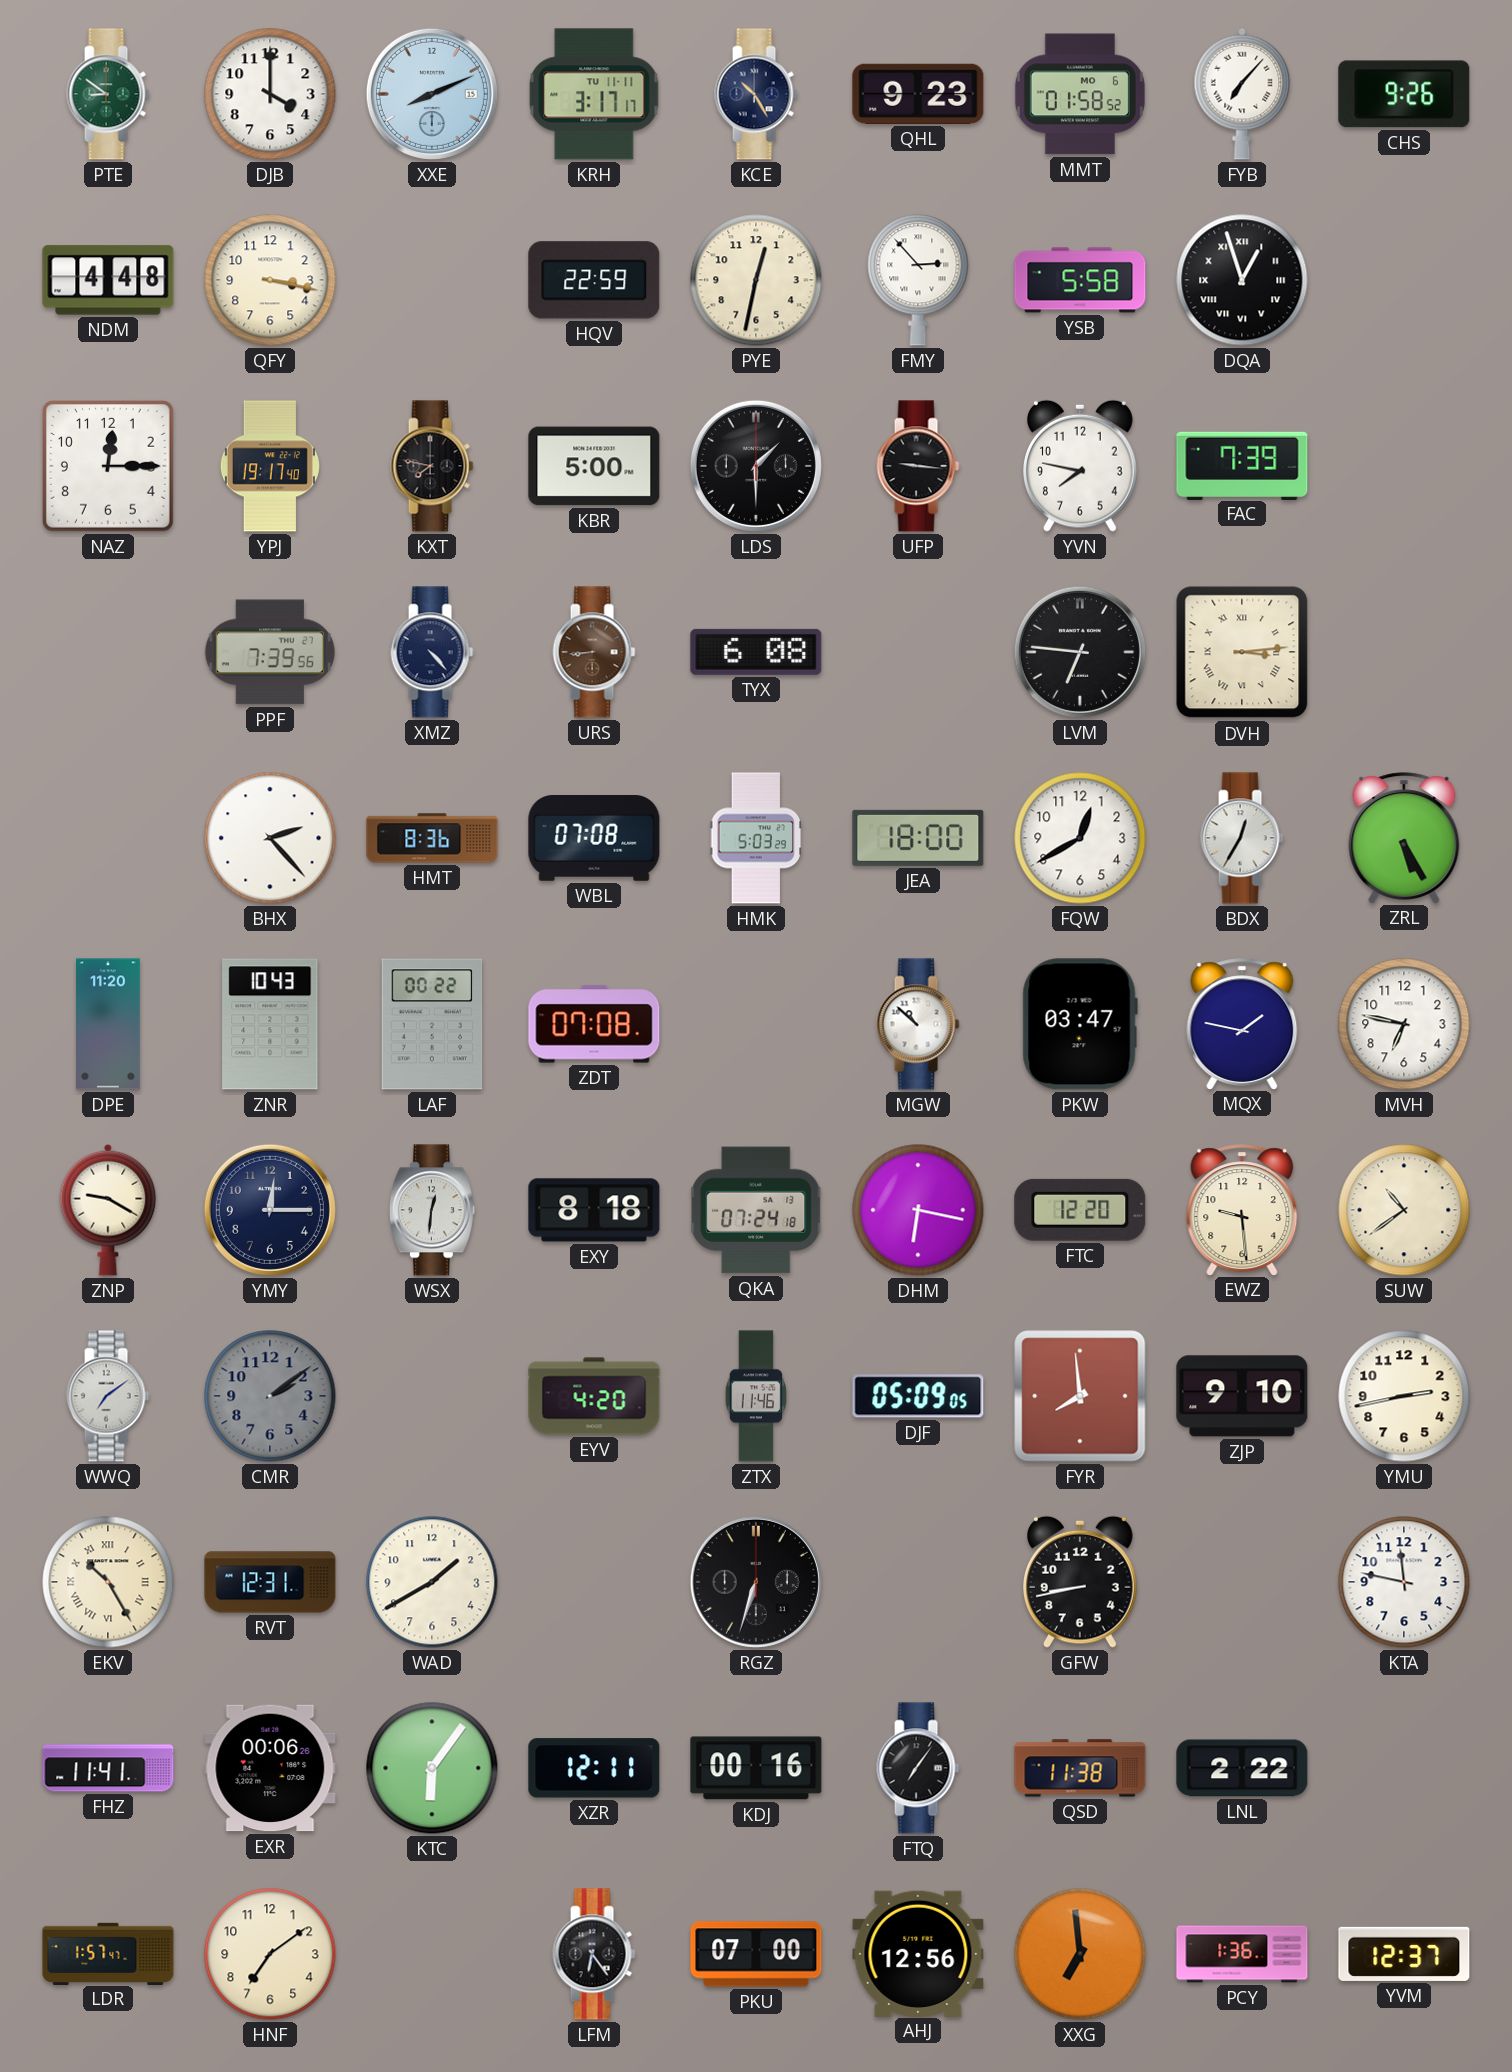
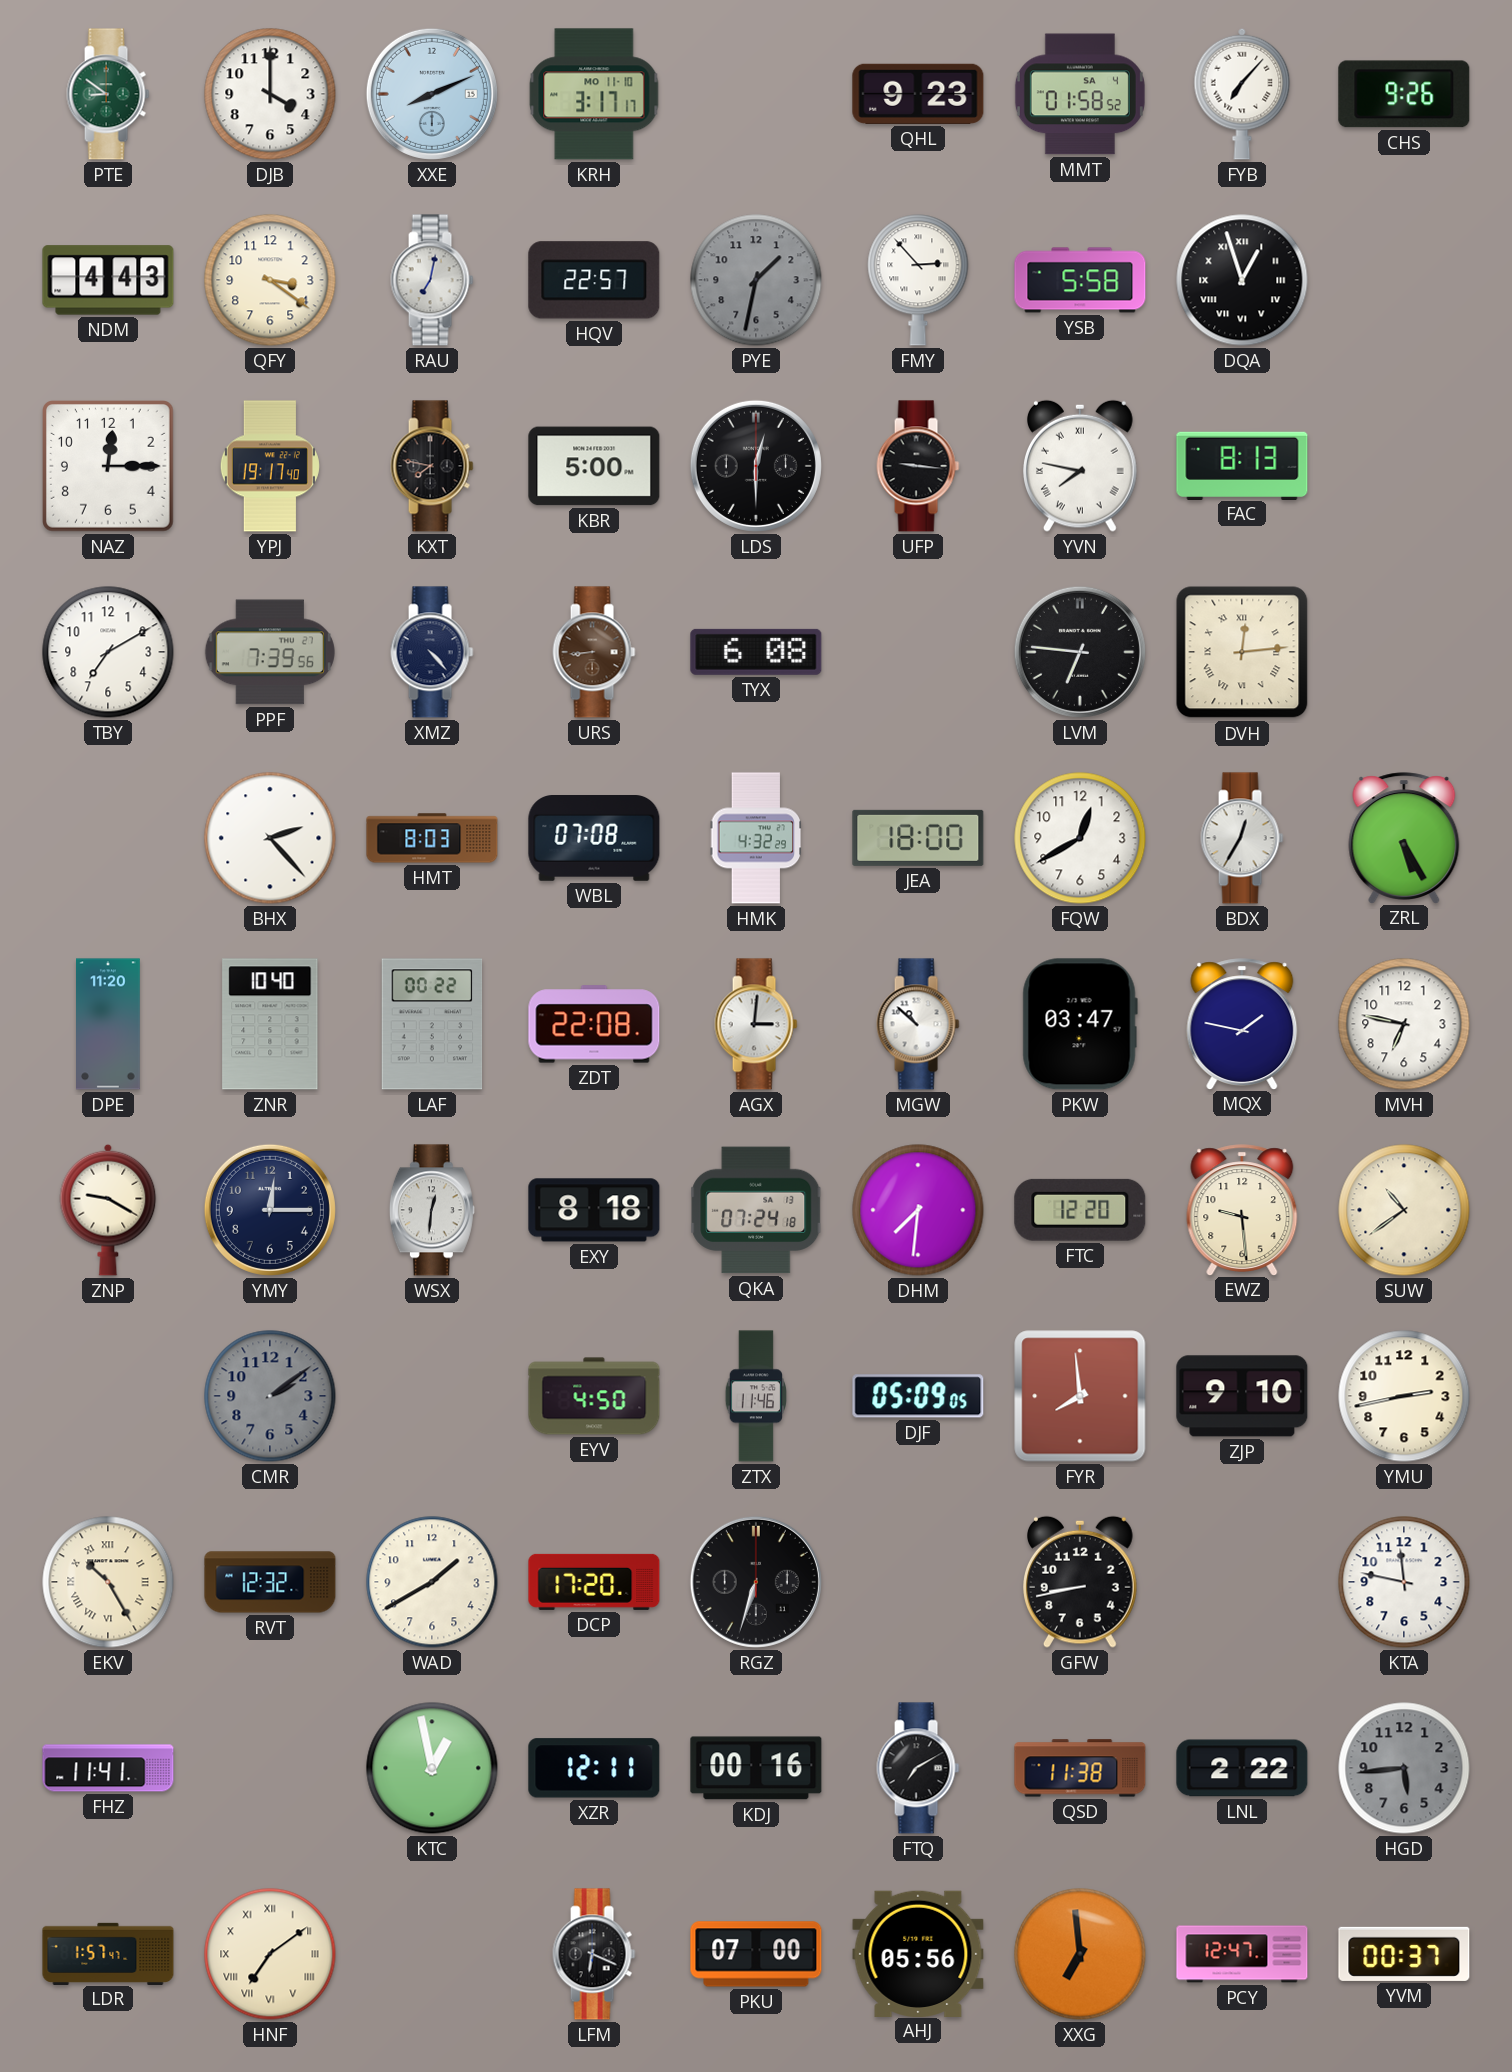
KRH date: TU 11-11 -> MO 11-10
KCE: 10:25 -> none
MMT date: MO 6 -> SA 4
NDM: 4:48 -> 4:43
QFY: 3:17 -> 3:21
RAU: none -> 7:02
HQV: 22:59 -> 22:57
PYE: 12:32 -> 1:32
PYE dial: cream -> grey
LDS: 1:30 -> 12:30
YVN numerals: Arabic -> Roman
FAC: 7:39 -> 8:13
TBY: none -> 7:10
DVH: 3:14 -> 12:14
HMT: 8:36 -> 8:03
HMK: 5:03 -> 4:32
ZNR: 10:43 -> 10:40
ZDT: 07:08 -> 22:08
AGX: none -> 3:01
DHM: 6:17 -> 7:31
WWQ: 7:09 -> none
EYV: 4:20 -> 4:50
RVT: 12:31 -> 12:32
DCP: none -> 17:20
EXR: 00:06 -> none
KTC: 6:06 -> 12:58
FTQ: 7:06 -> 7:10
HGD: none -> 5:44
HNF numerals: Arabic -> Roman
LFM: 6:24 -> 6:19
AHJ: 12:56 -> 05:56
PCY: 1:36 -> 12:47
YVM: 12:37 -> 00:37
